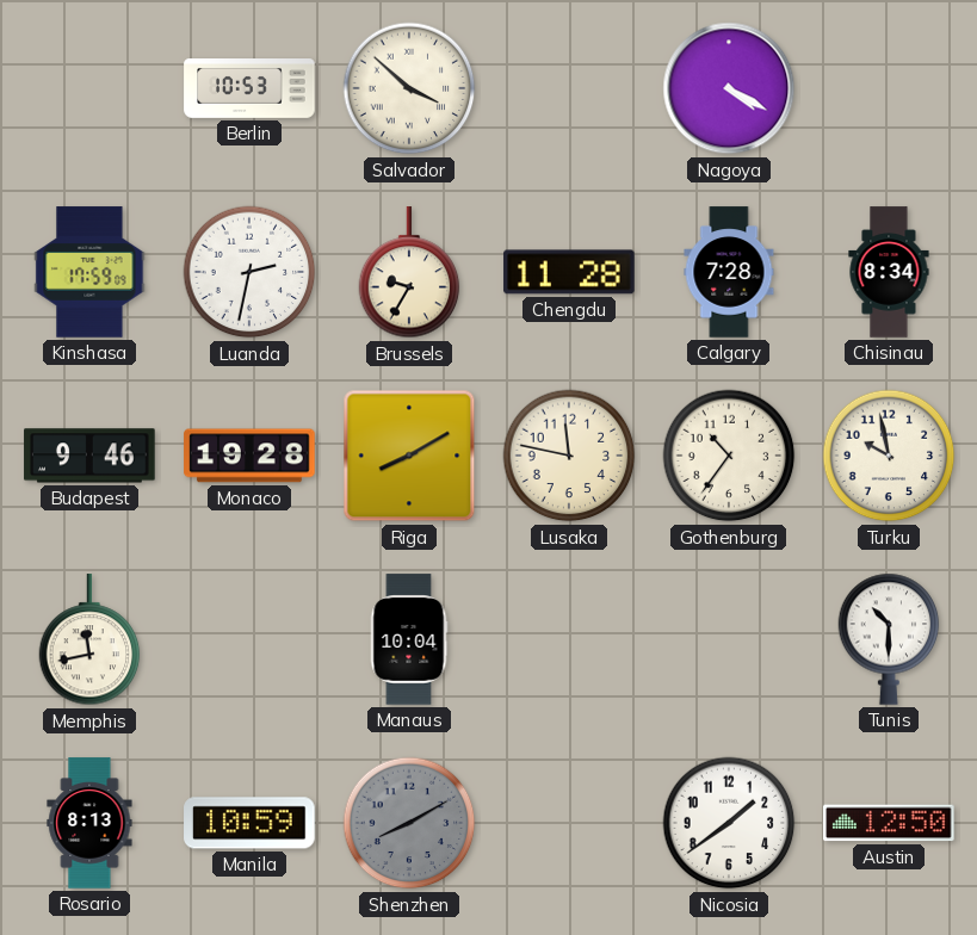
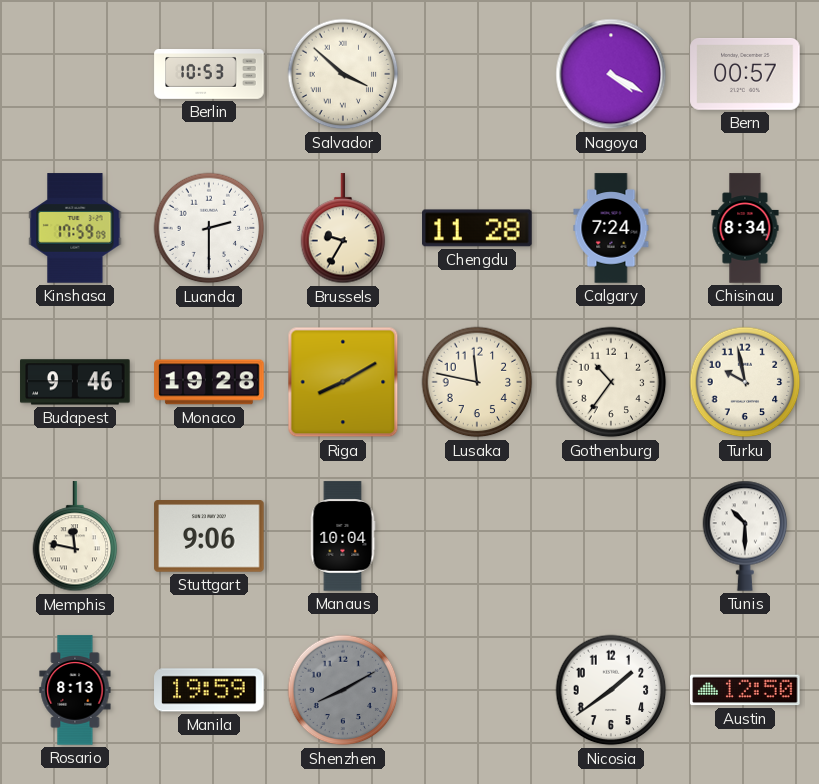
Bern: none -> 00:57
Luanda: 2:32 -> 2:30
Calgary: 7:28 -> 7:24
Memphis: 11:43 -> 11:47
Stuttgart: none -> 9:06
Manila: 10:59 -> 19:59
